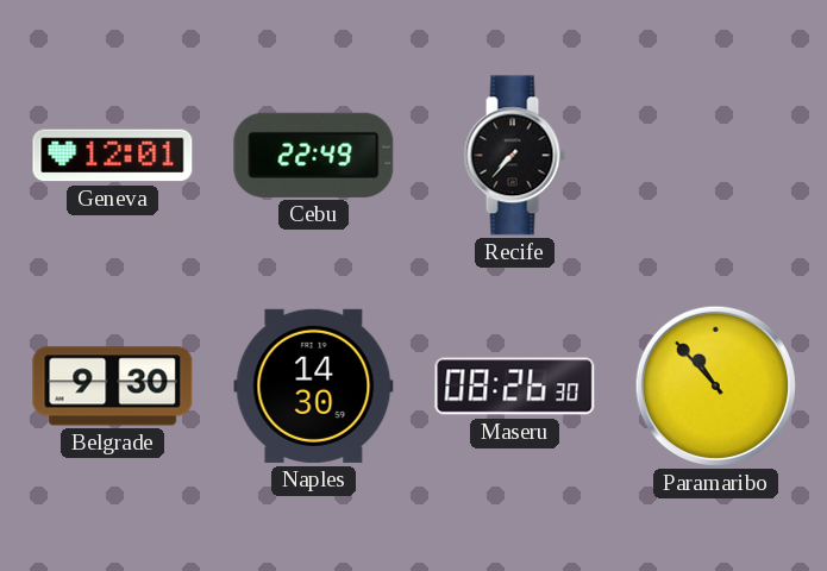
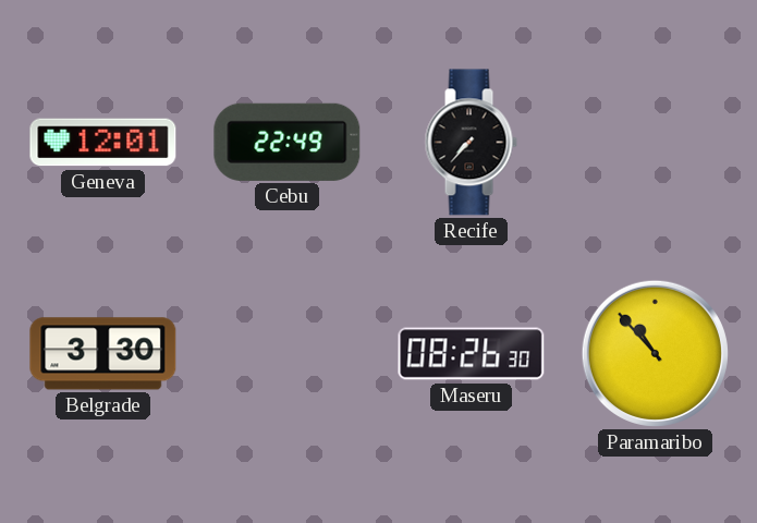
Belgrade: 9:30 -> 3:30
Naples: 14:30 -> none
